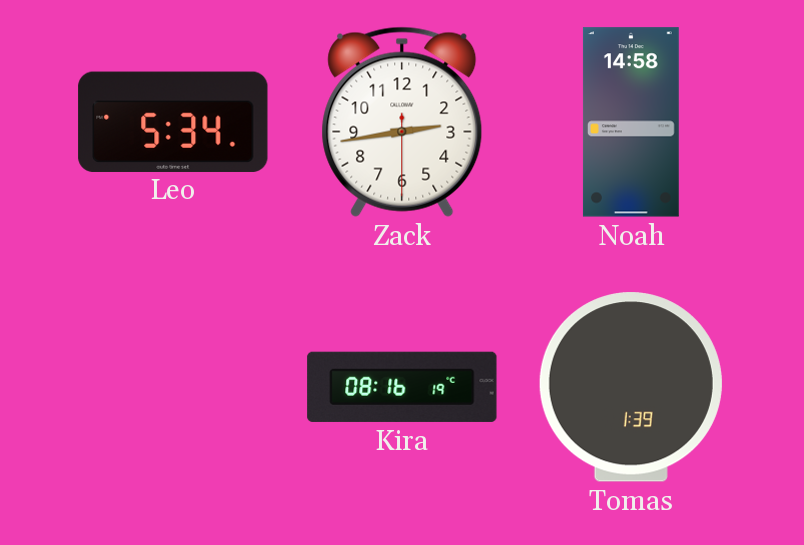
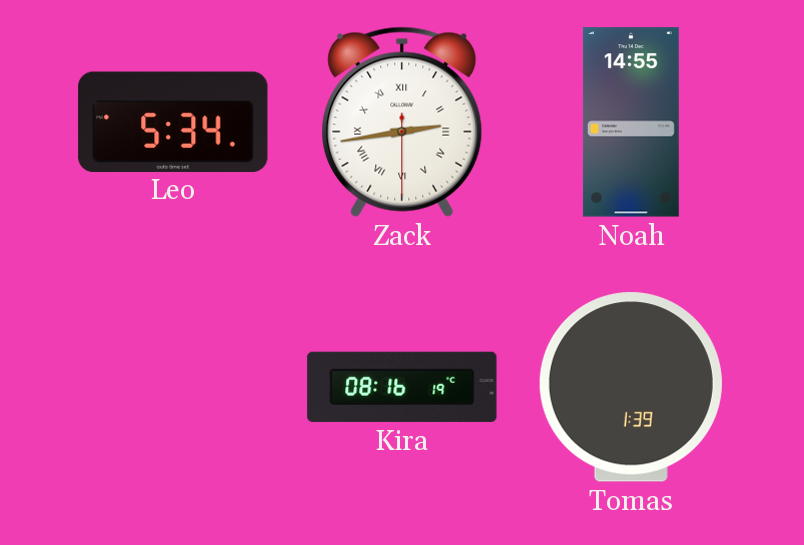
Zack numerals: Arabic -> Roman
Noah: 14:58 -> 14:55
